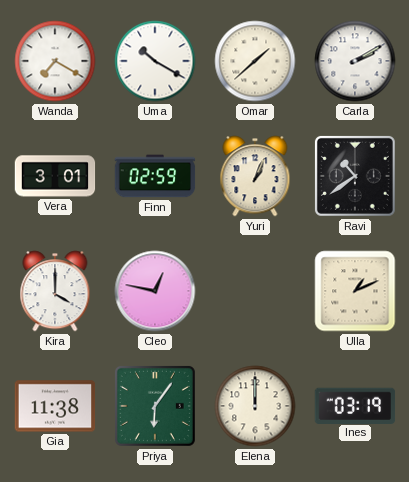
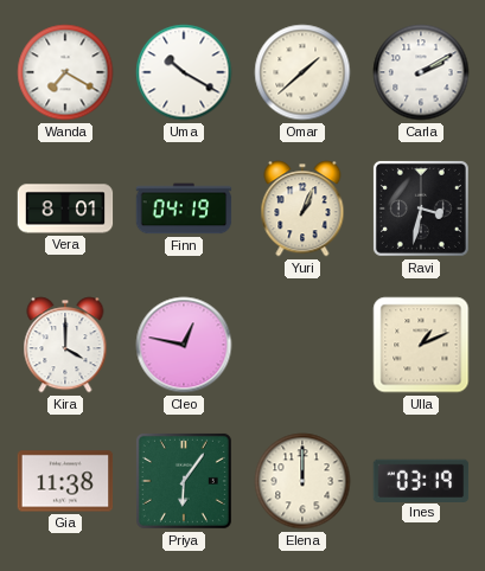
Vera: 3:01 -> 8:01
Finn: 02:59 -> 04:19
Ravi: 10:39 -> 3:32
